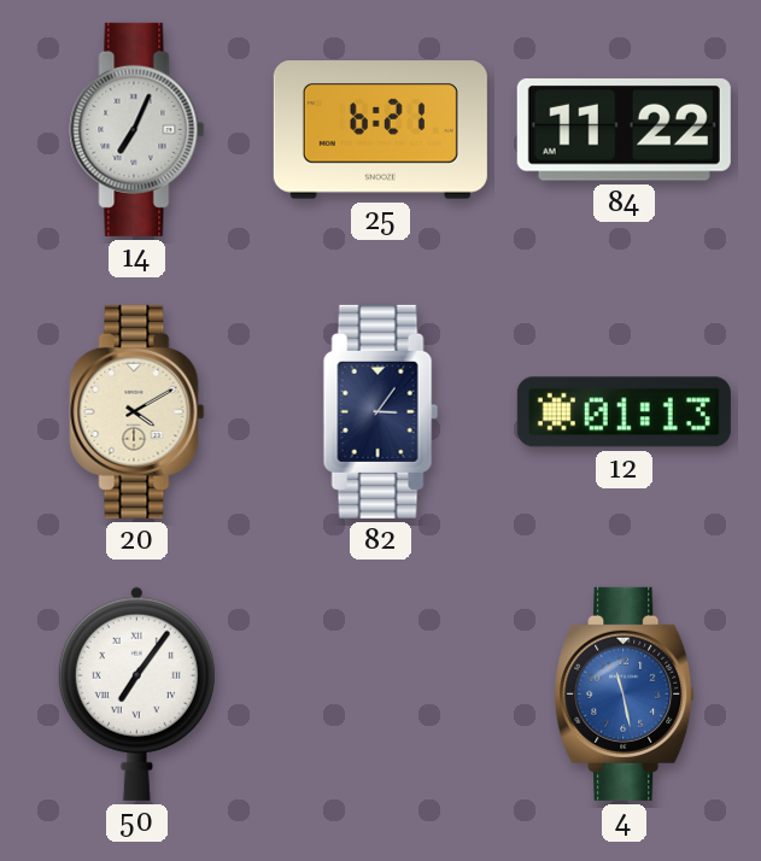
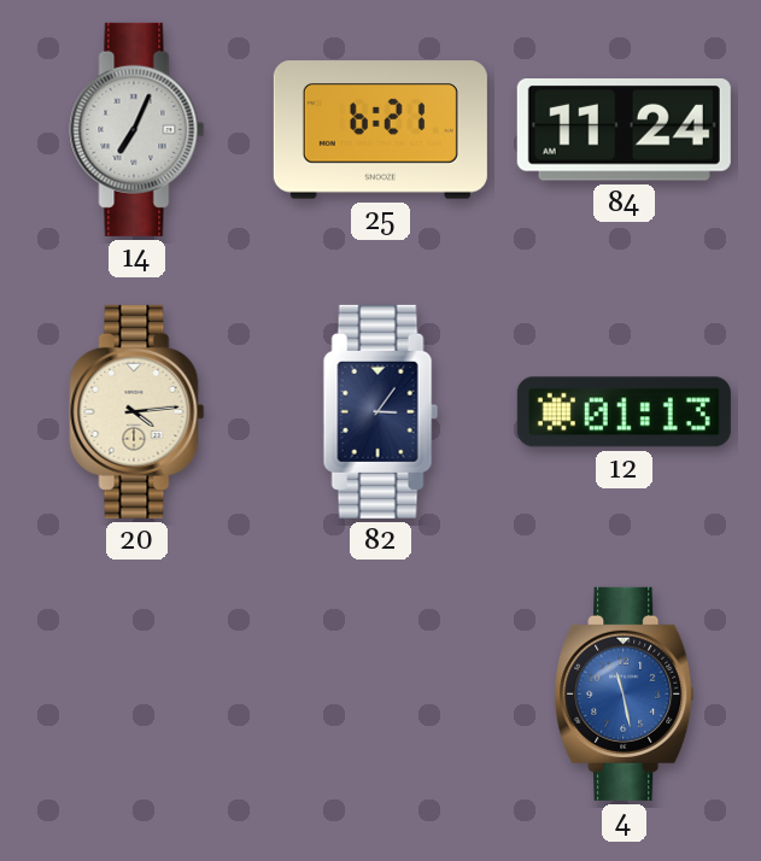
84: 11:22 -> 11:24
20: 4:10 -> 4:14
50: 7:06 -> none
